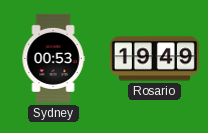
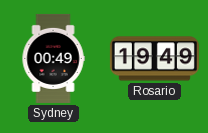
Sydney: 00:53 -> 00:49
